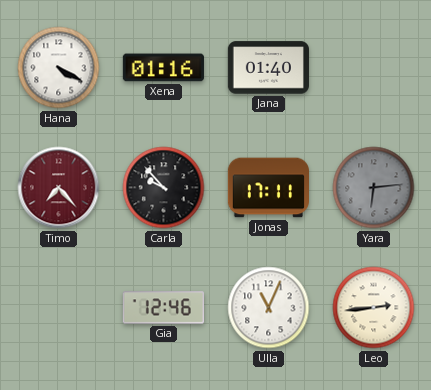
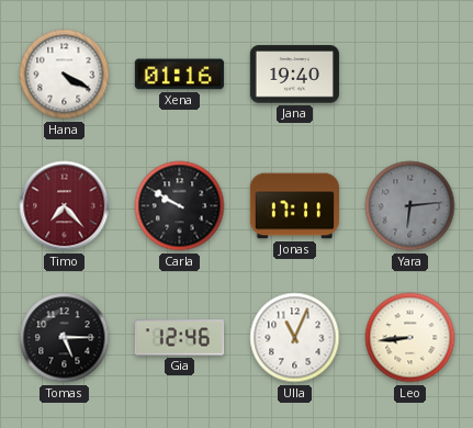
Jana: 01:40 -> 19:40
Carla: 9:53 -> 9:50
Tomas: none -> 5:15
Leo: 2:44 -> 8:44
